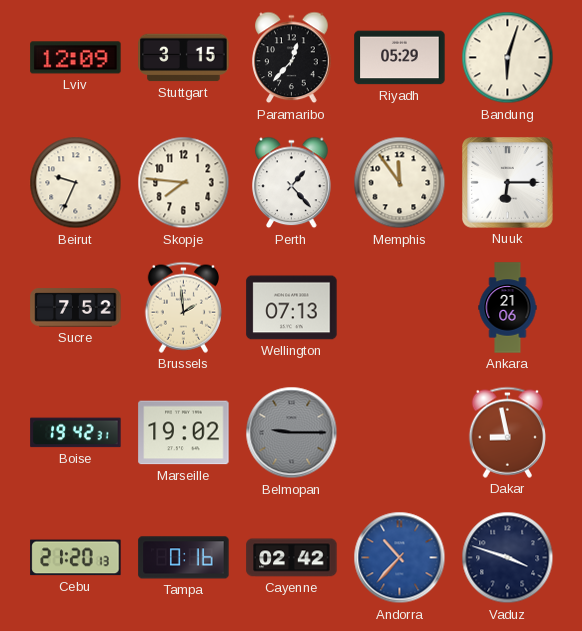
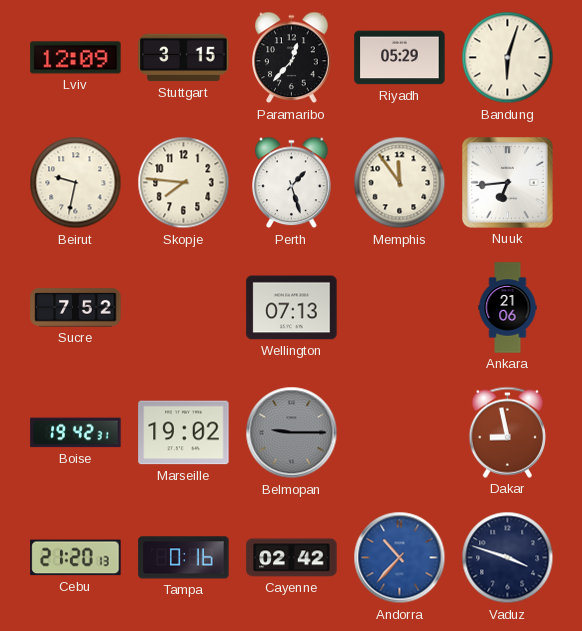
Beirut: 9:34 -> 9:32
Perth: 1:23 -> 1:27
Nuuk: 6:15 -> 6:44
Brussels: 1:59 -> none
